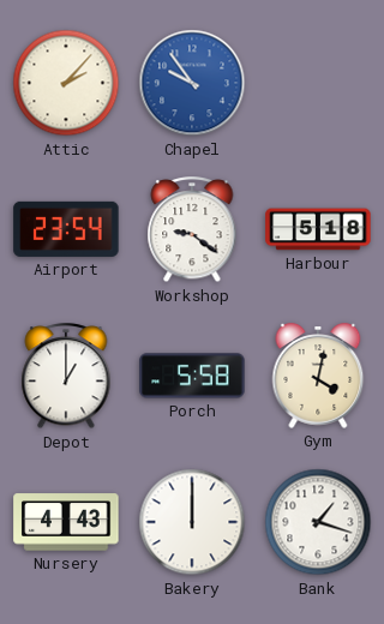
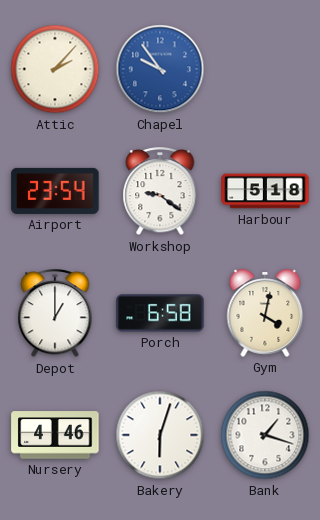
Porch: 5:58 -> 6:58
Nursery: 4:43 -> 4:46
Bakery: 12:00 -> 6:03
